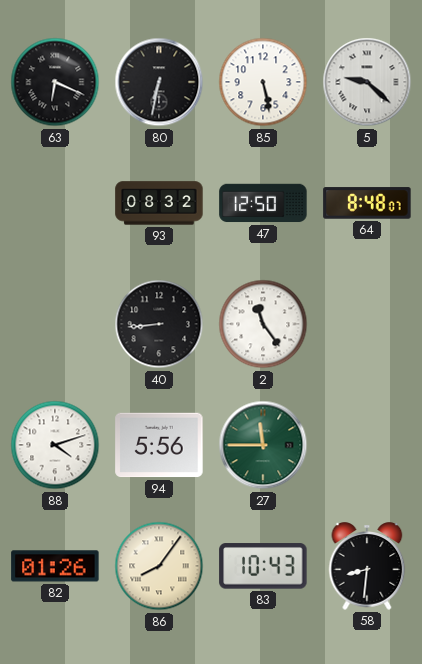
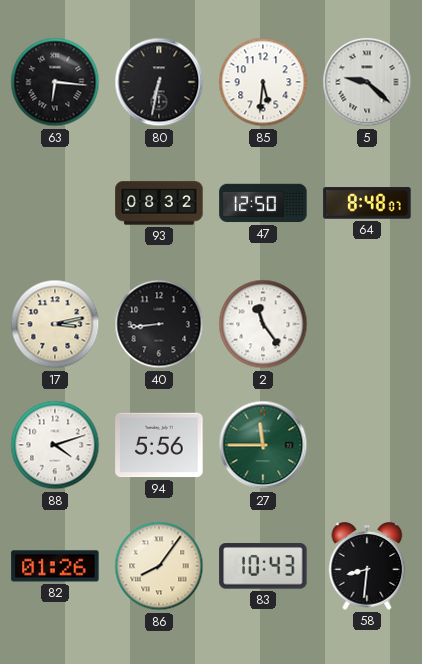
63: 6:19 -> 6:16
85: 5:28 -> 5:31
17: none -> 3:13
